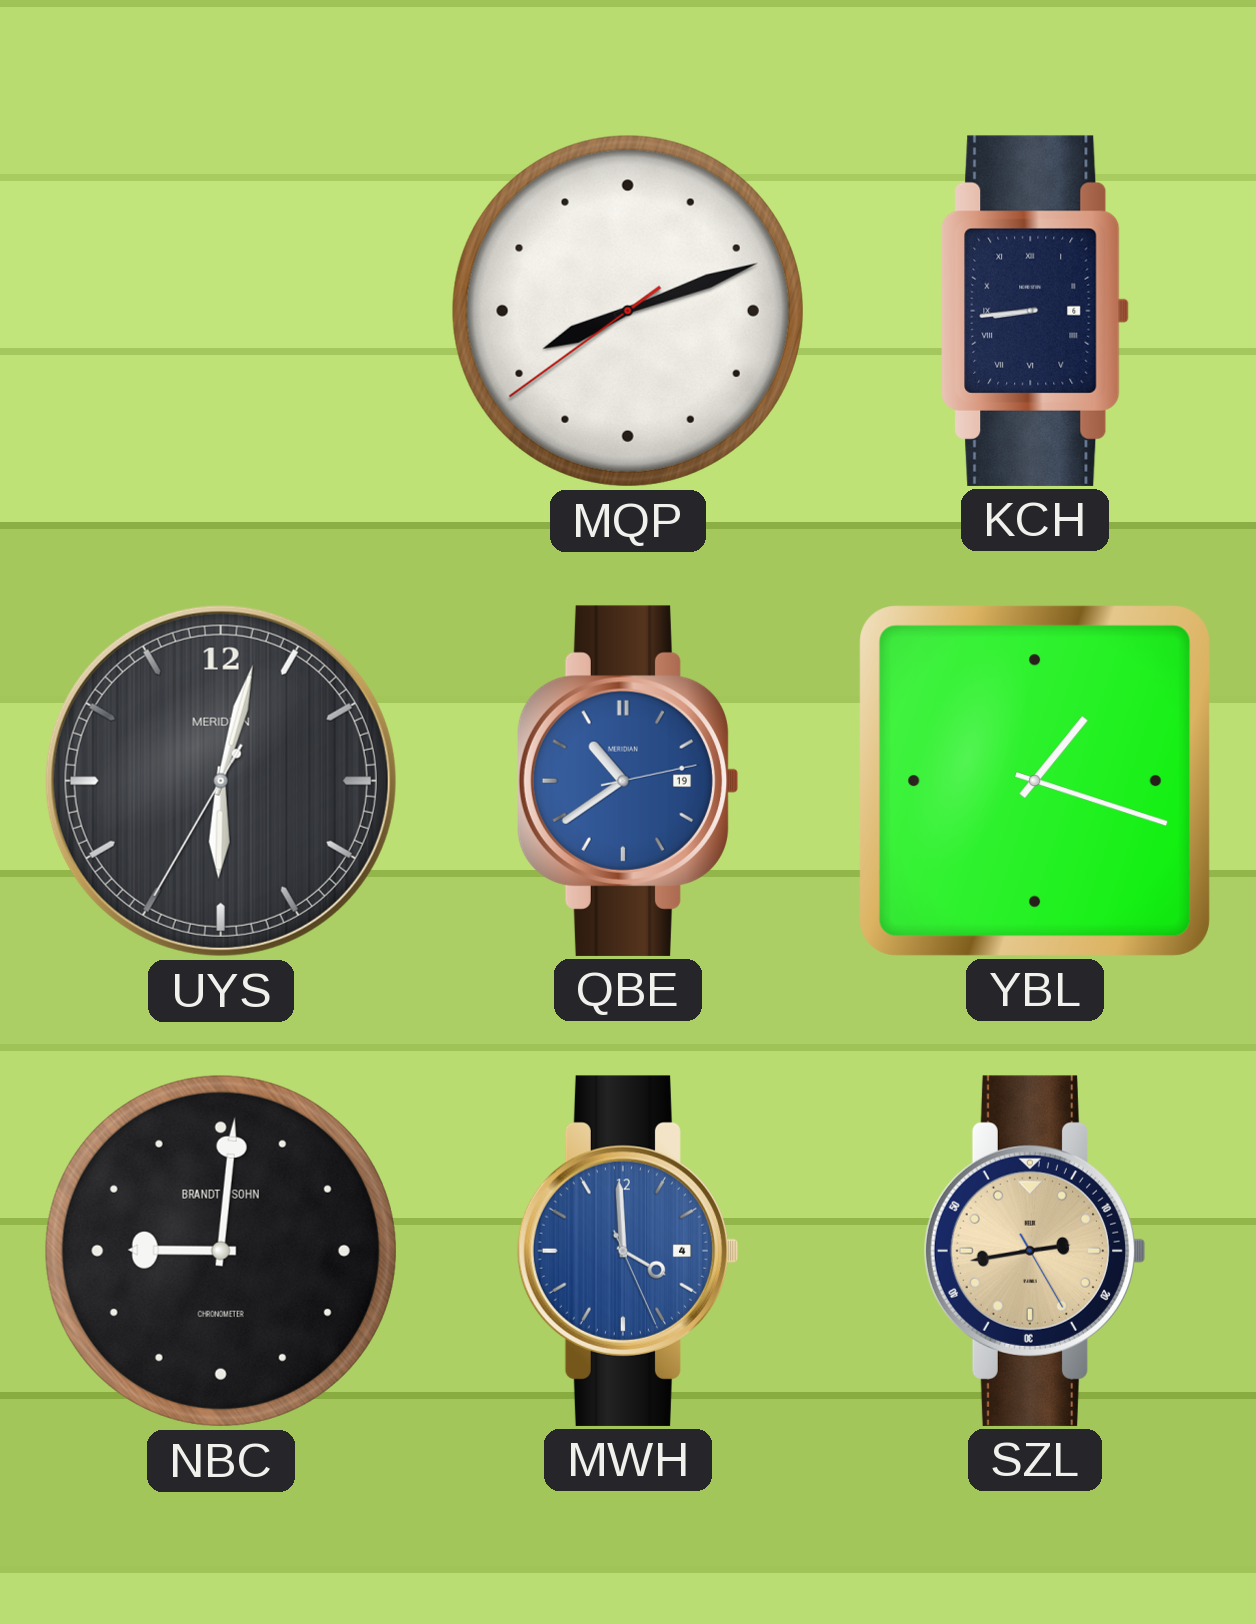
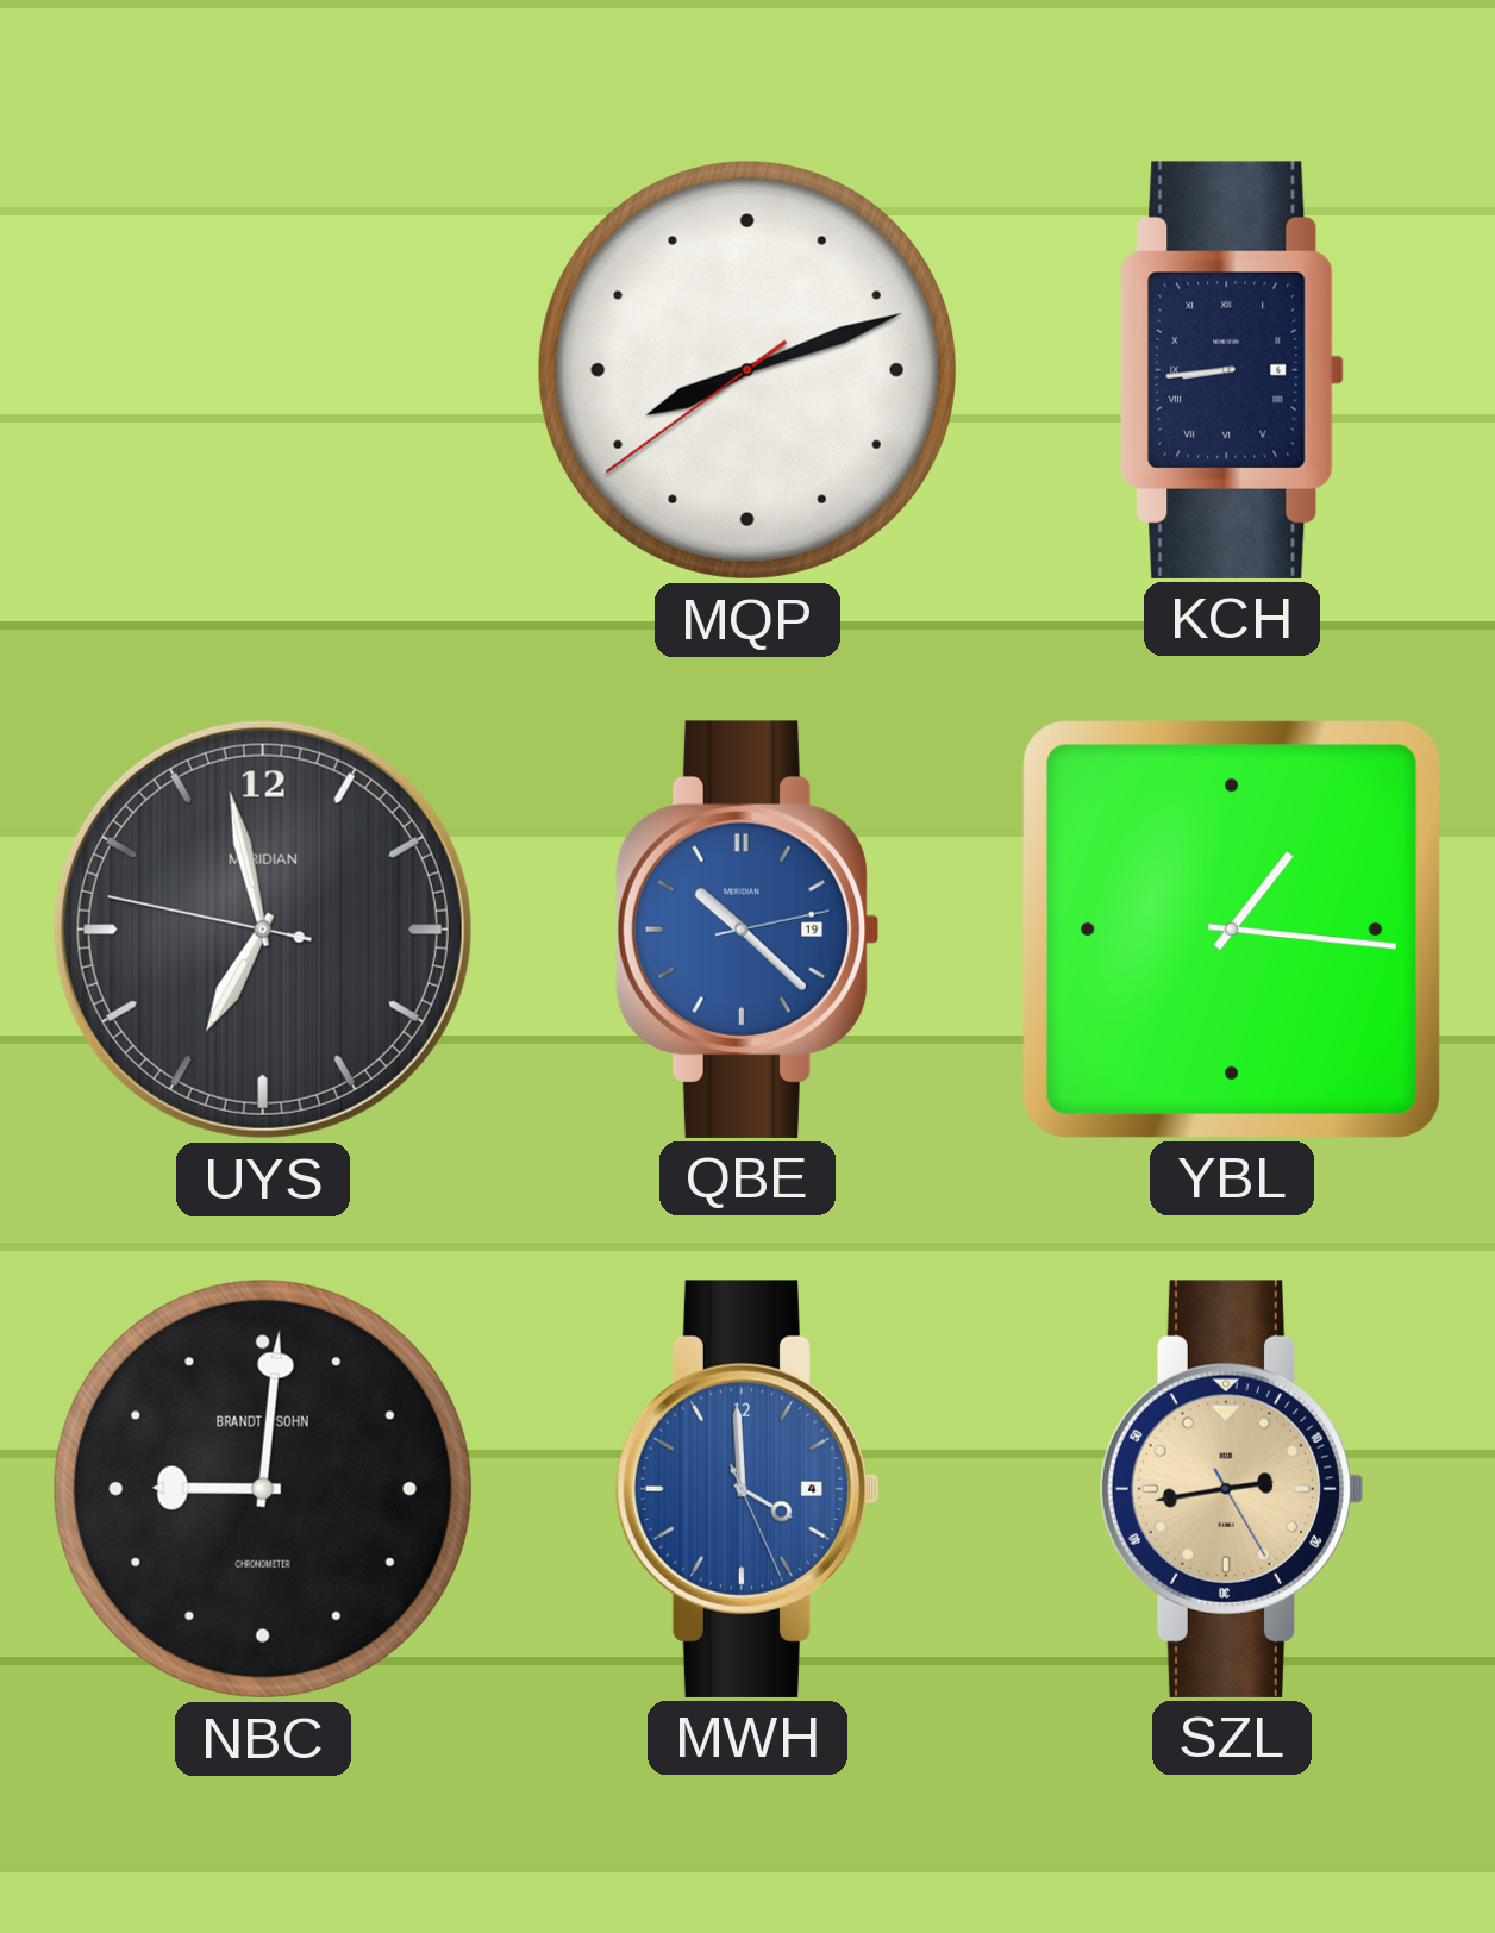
UYS: 6:02 -> 6:57
QBE: 10:39 -> 10:22
YBL: 1:18 -> 1:16
